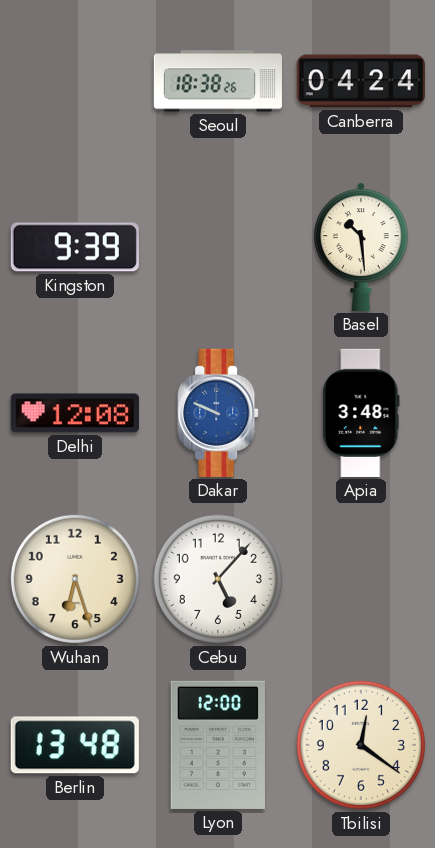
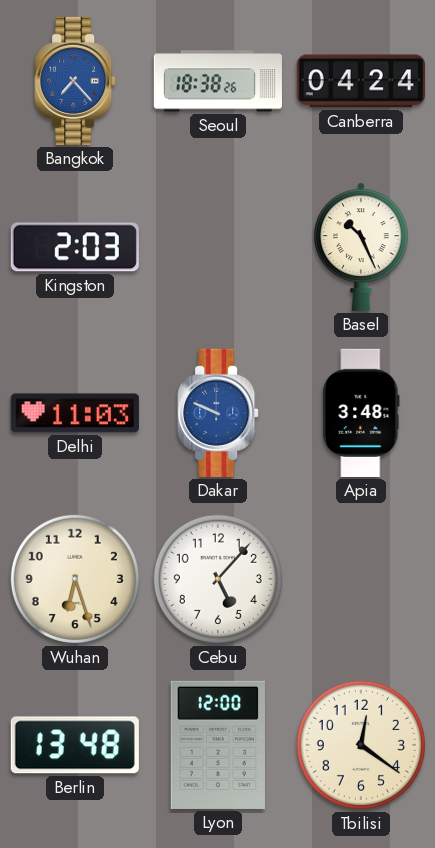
Bangkok: none -> 7:23
Kingston: 9:39 -> 2:03
Basel: 10:29 -> 10:26
Delhi: 12:08 -> 11:03
